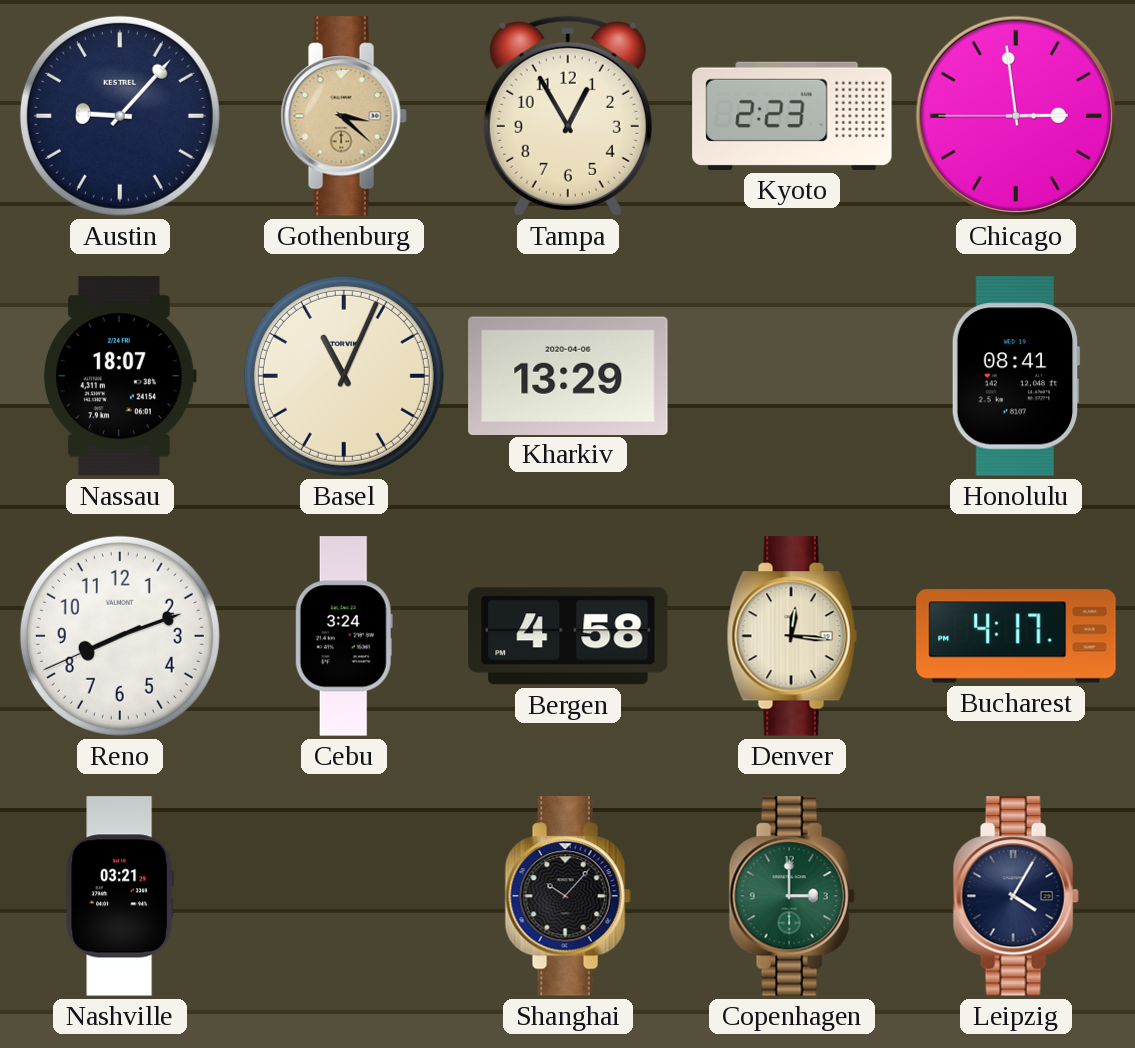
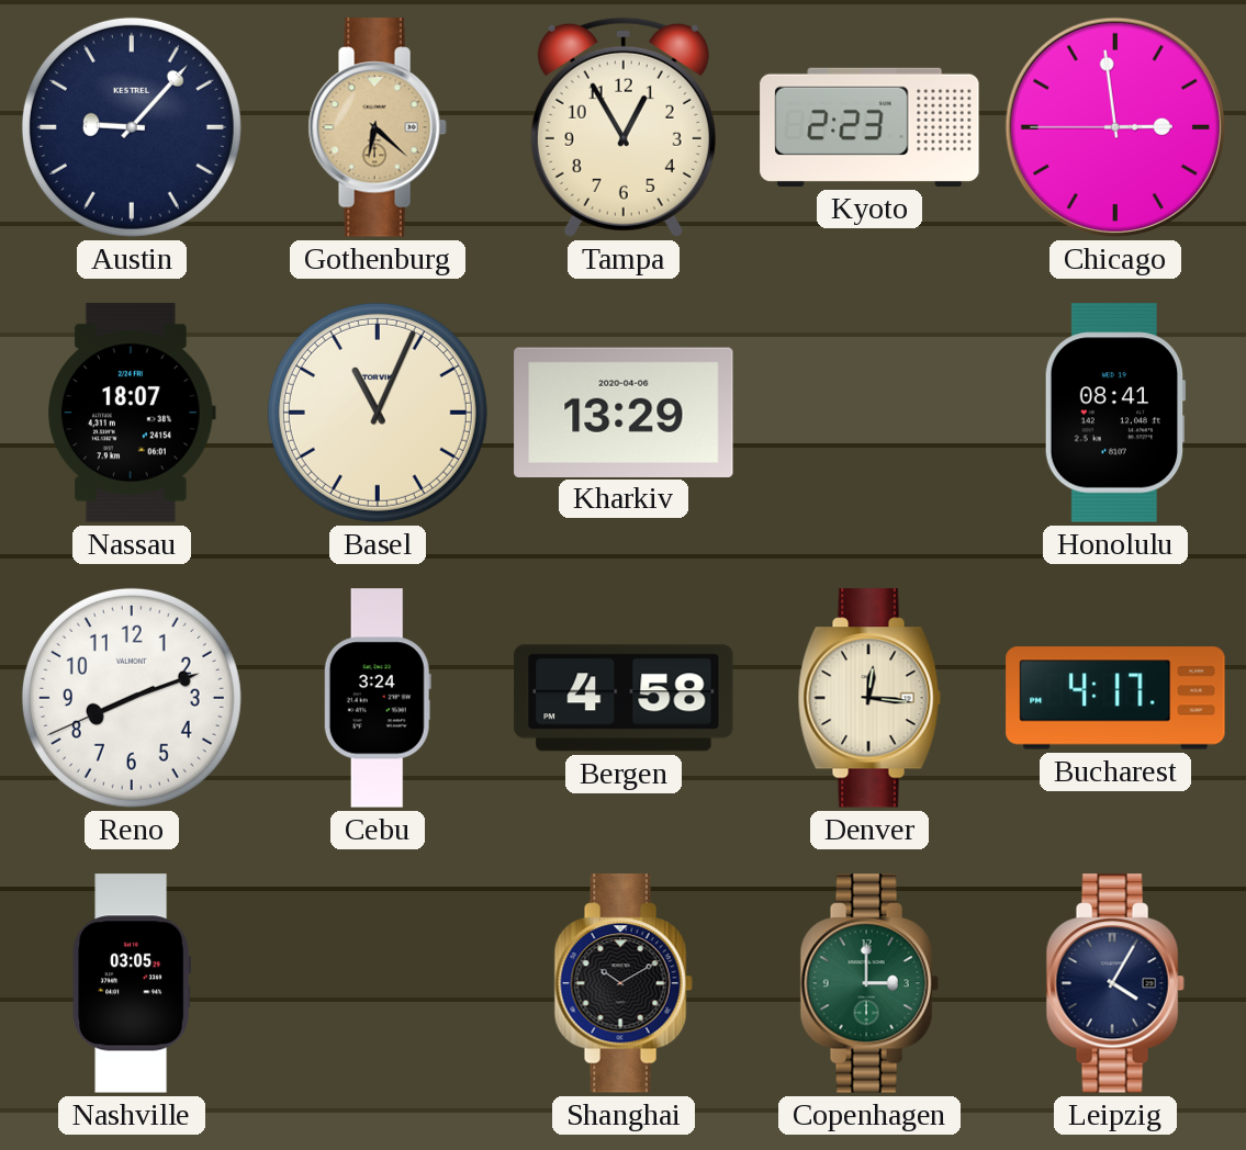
Gothenburg: 3:22 -> 6:22
Nashville: 03:21 -> 03:05
Shanghai: 10:07 -> 10:10
